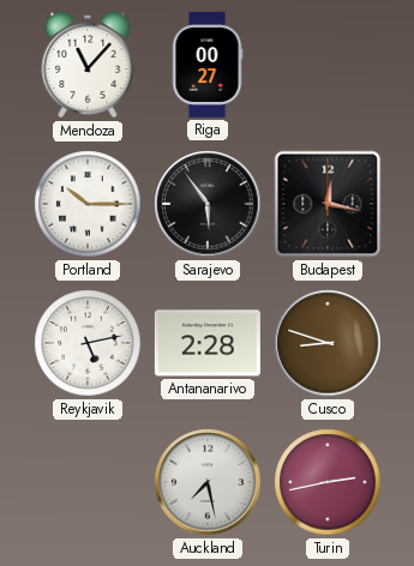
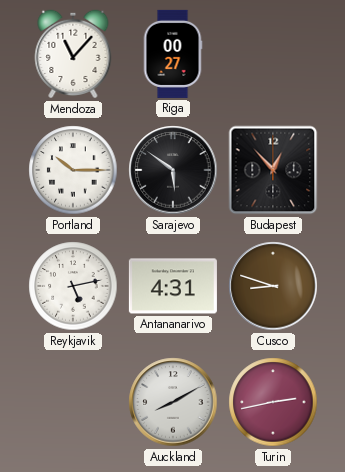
Sarajevo: 5:54 -> 5:51
Budapest: 12:17 -> 12:53
Antananarivo: 2:28 -> 4:31
Auckland: 7:28 -> 8:10
